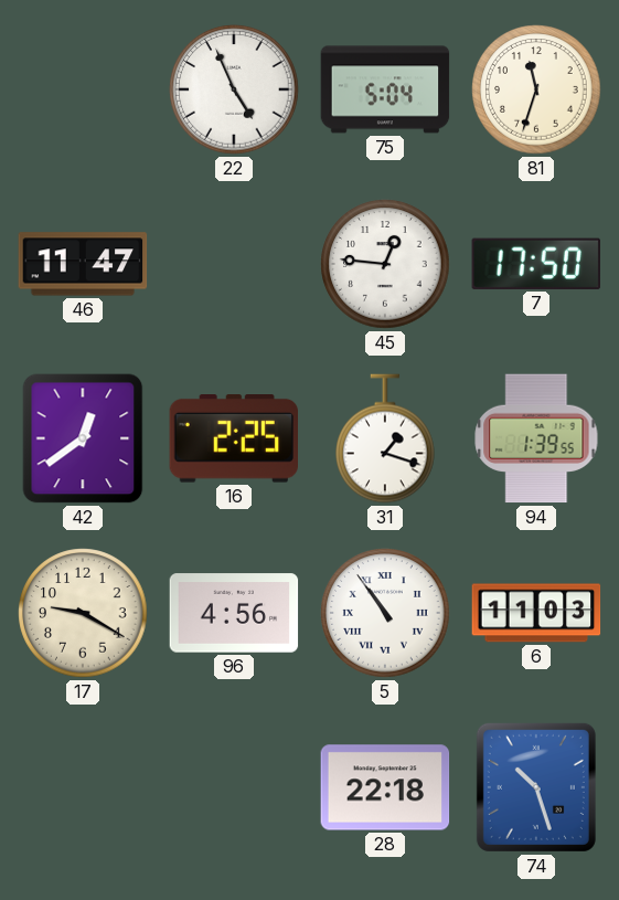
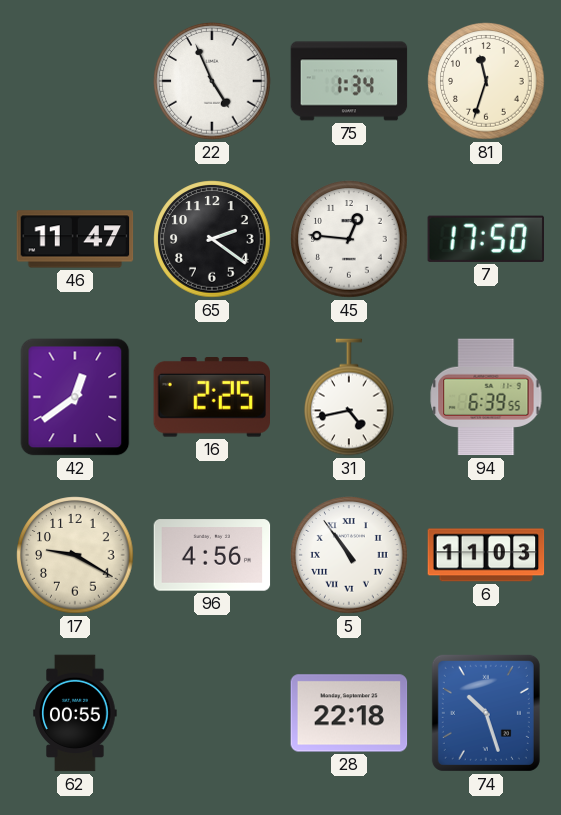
75: 5:04 -> 1:34
65: none -> 2:21
31: 1:18 -> 4:43
94: 1:39 -> 6:39
62: none -> 00:55
